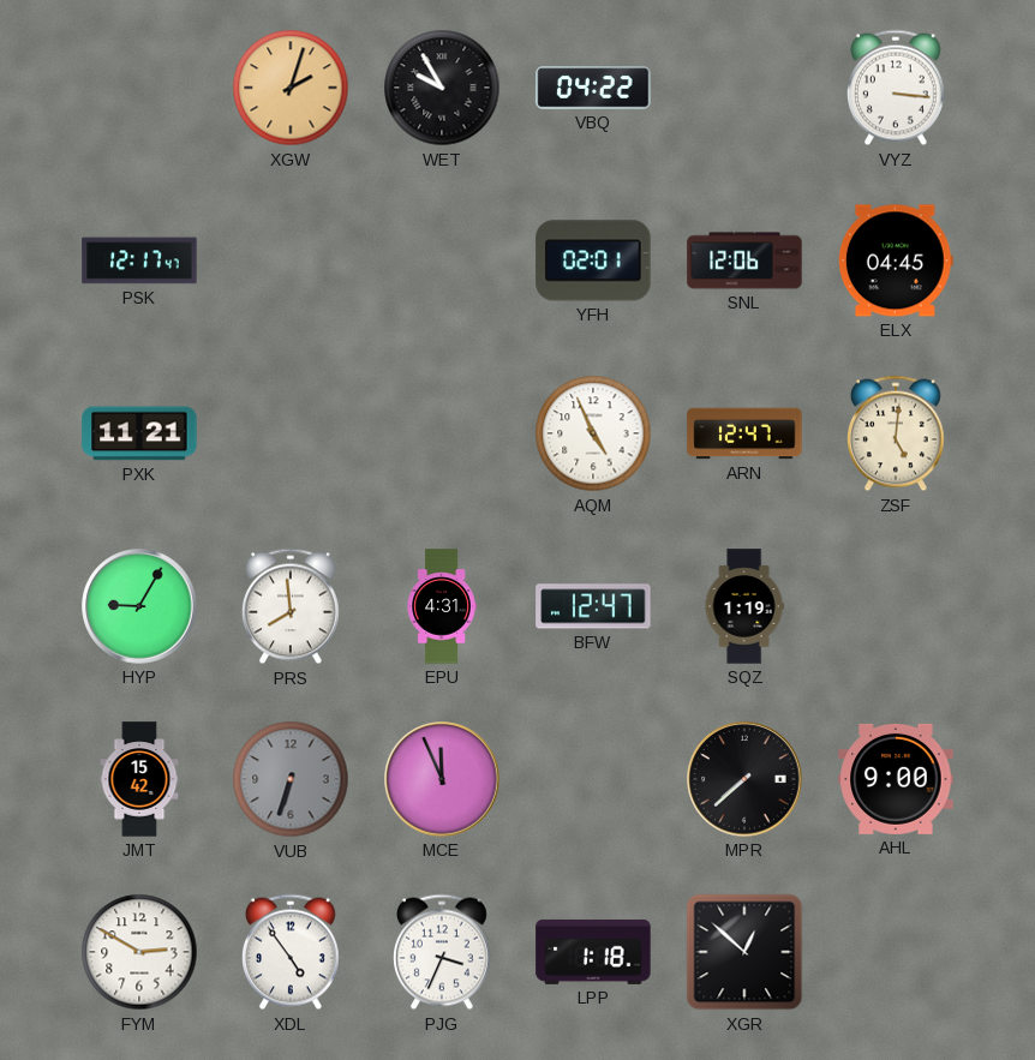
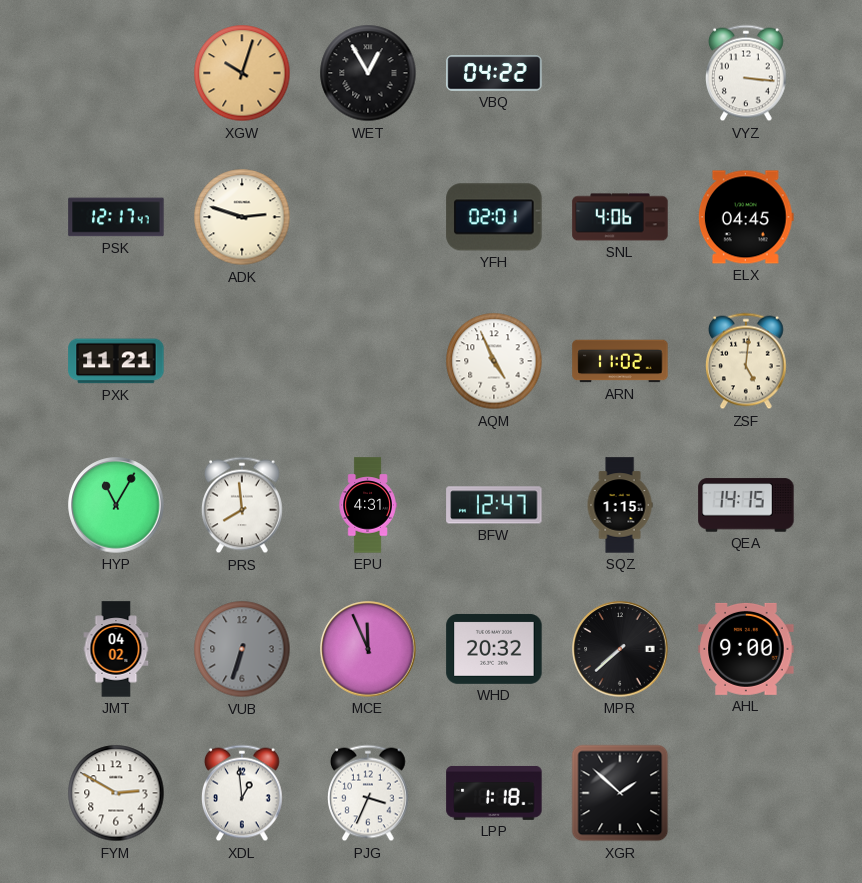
XGW: 2:03 -> 10:03
WET: 9:55 -> 12:55
ADK: none -> 2:48
SNL: 12:06 -> 4:06
ARN: 12:47 -> 11:02
HYP: 9:05 -> 11:05
SQZ: 1:19 -> 1:15
QEA: none -> 14:15
JMT: 15:42 -> 04:02
WHD: none -> 20:32
XDL: 4:54 -> 12:59
XGR: 12:52 -> 1:52
